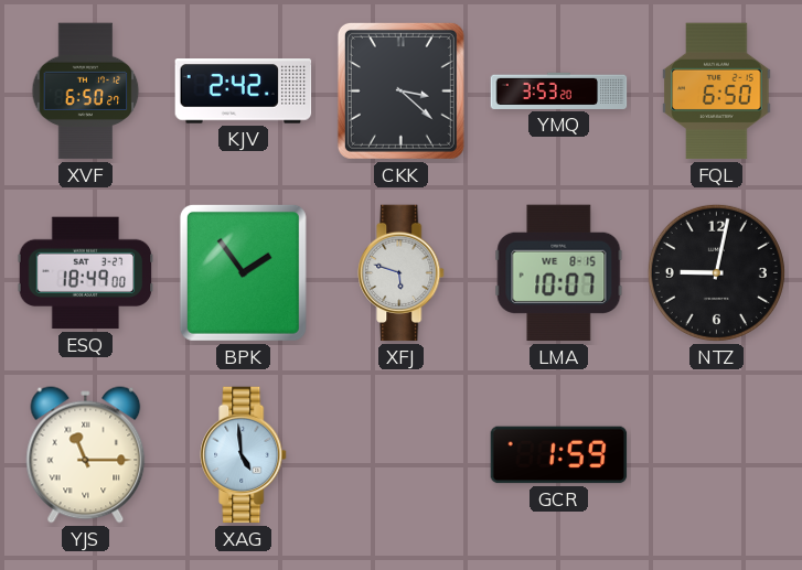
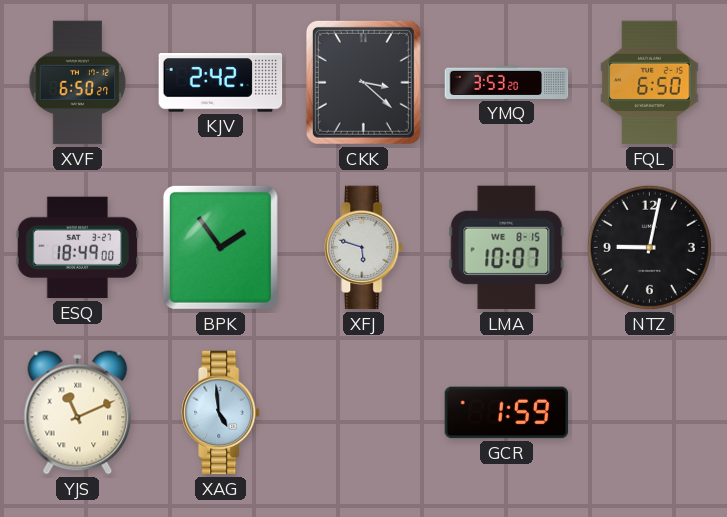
YJS: 11:15 -> 11:11
